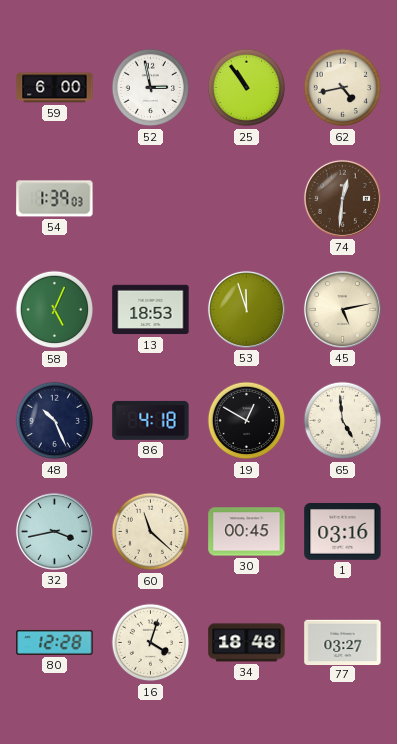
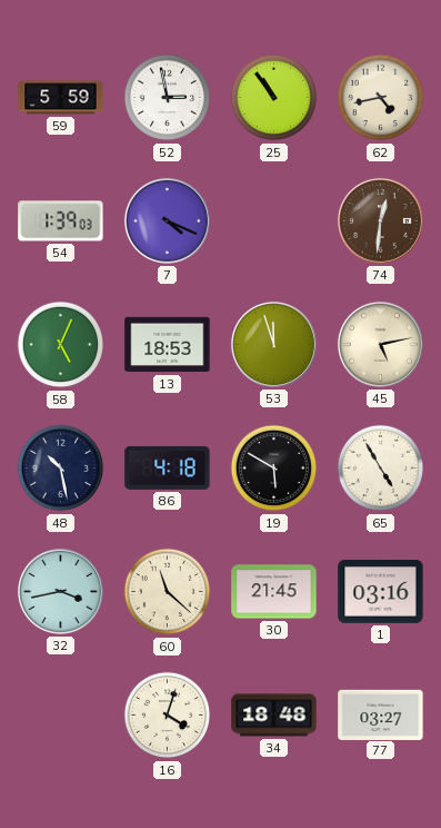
59: 6:00 -> 5:59
7: none -> 4:19
48: 10:26 -> 10:28
19: 12:50 -> 5:50
65: 4:59 -> 4:55
30: 00:45 -> 21:45
80: 12:28 -> none
